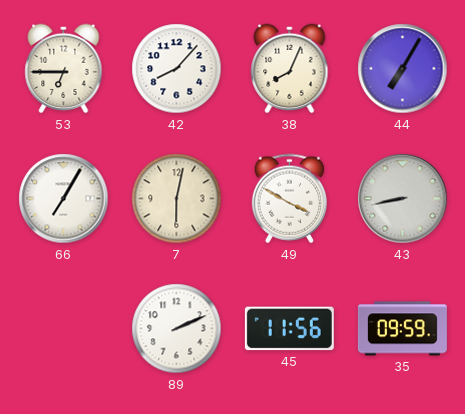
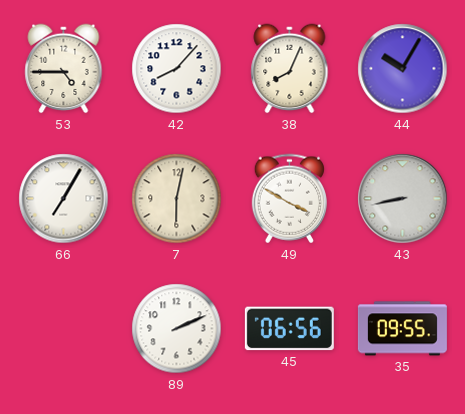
53: 6:45 -> 4:45
44: 7:05 -> 10:05
45: 11:56 -> 06:56
35: 09:59 -> 09:55
